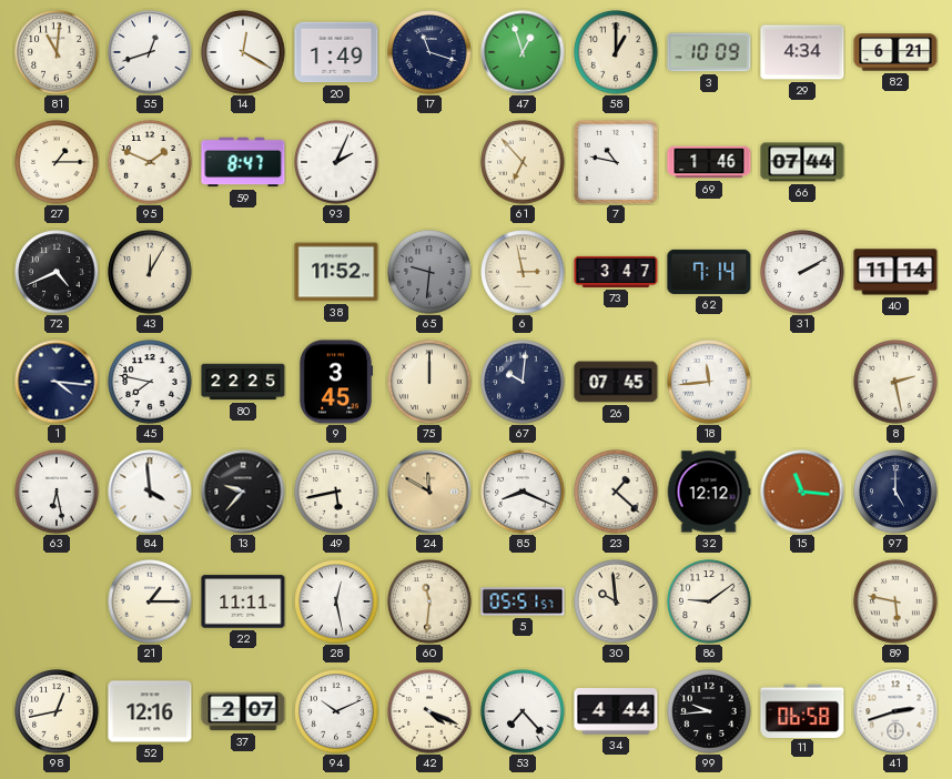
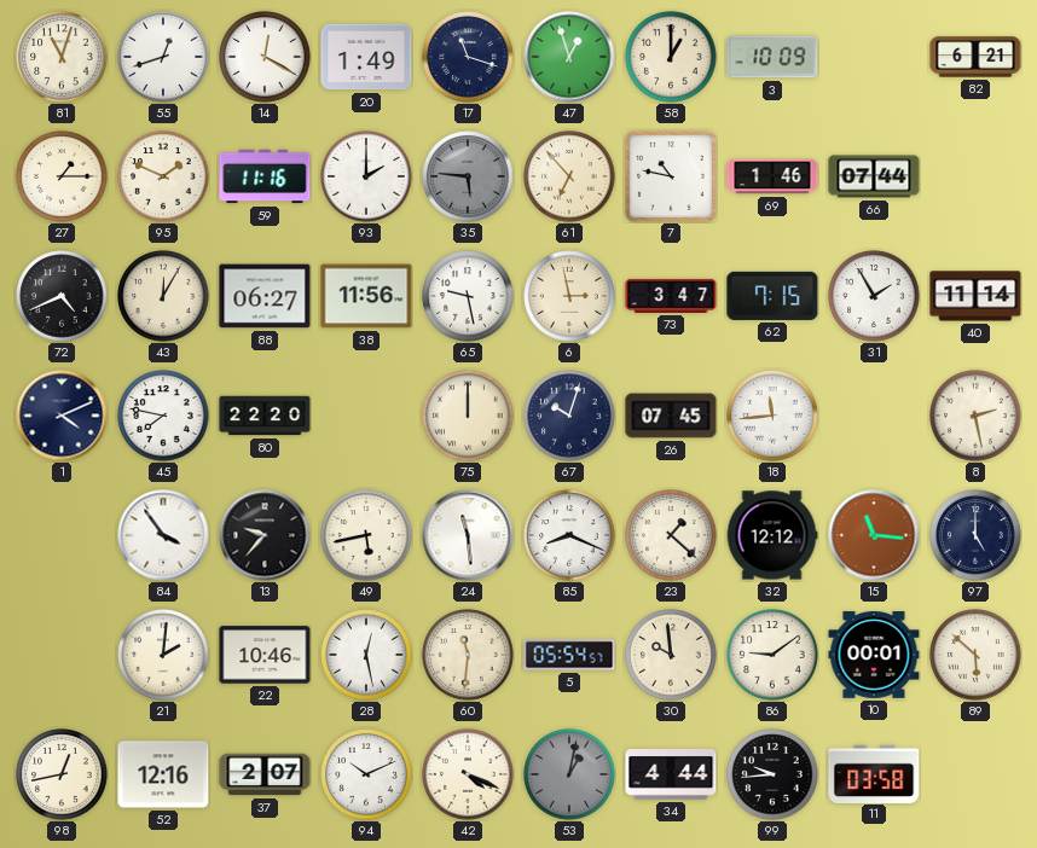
81: 11:01 -> 11:03
29: 4:34 -> none
59: 8:47 -> 11:16
93: 2:04 -> 2:00
35: none -> 5:46
88: none -> 06:27
38: 11:52 -> 11:56
65: 9:31 -> 9:28
65 dial: grey -> white
62: 7:14 -> 7:15
31: 2:10 -> 1:55
1: 4:16 -> 4:11
80: 22:25 -> 22:20
9: 3:45 -> none
67: 10:01 -> 10:03
63: 6:28 -> none
84: 3:59 -> 3:54
24: 11:50 -> 11:29
24 dial: champagne -> white
21: 1:15 -> 2:01
22: 11:11 -> 10:46
5: 05:51 -> 05:54
10: none -> 00:01
89: 5:47 -> 5:52
53: 7:23 -> 1:02
53 dial: white -> grey
11: 06:58 -> 03:58
41: 2:42 -> none
